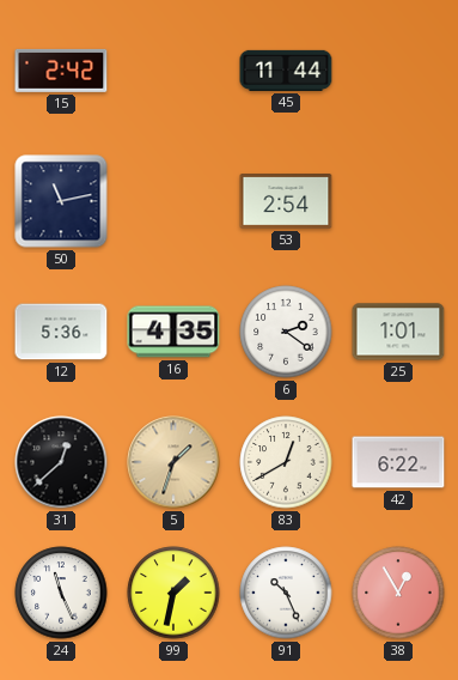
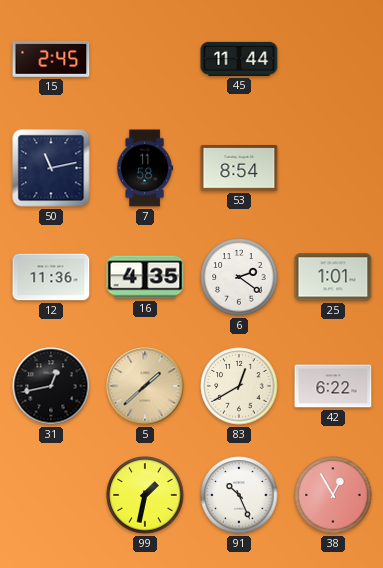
15: 2:42 -> 2:45
7: none -> 11:58
53: 2:54 -> 8:54
12: 5:36 -> 11:36
31: 12:38 -> 12:43
5: 1:33 -> 1:38
24: 11:26 -> none
